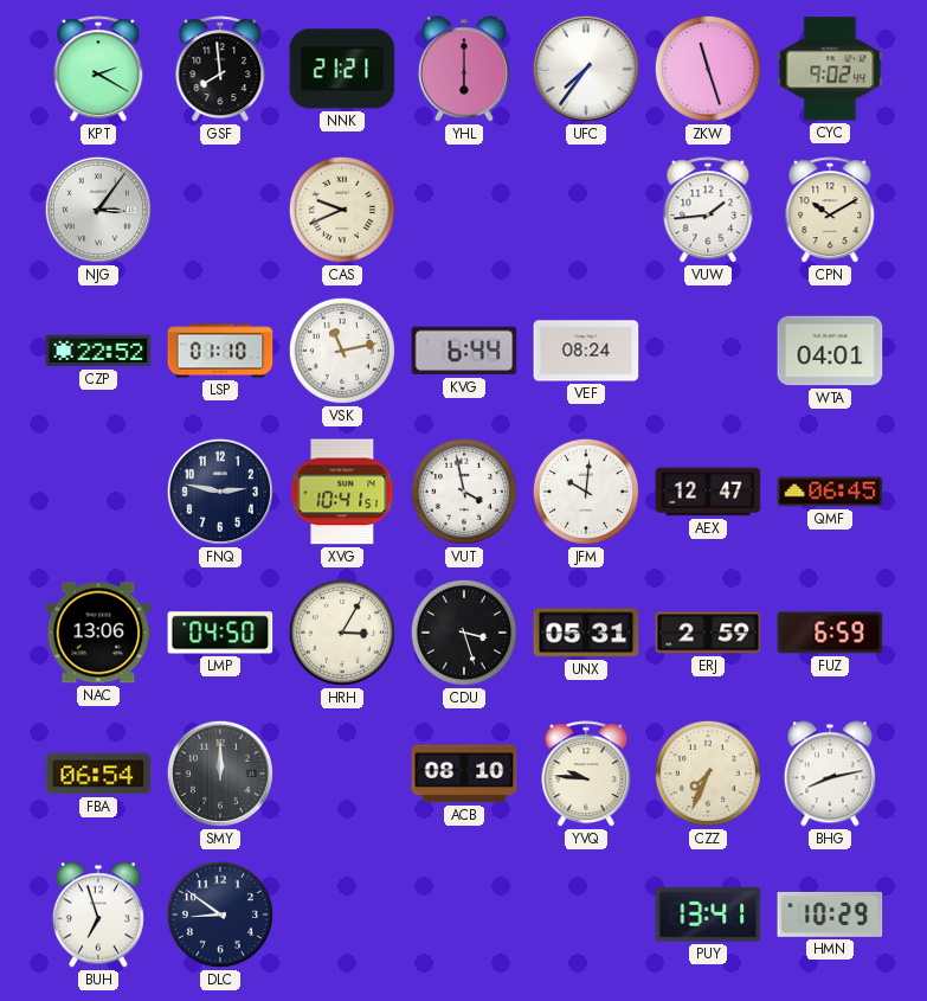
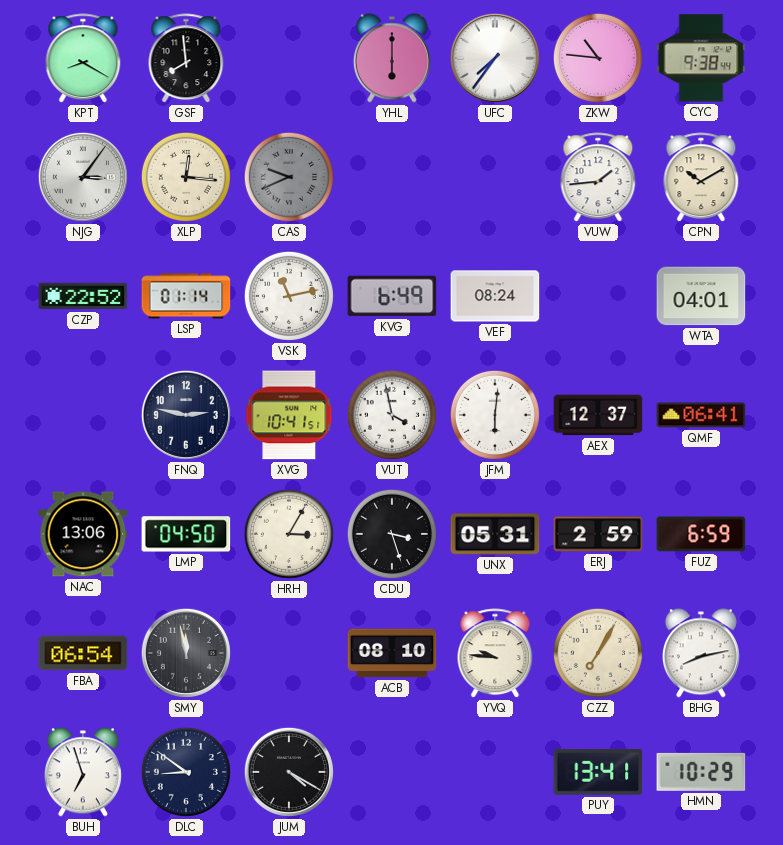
KPT: 2:20 -> 8:20
NNK: 21:21 -> none
ZKW: 11:27 -> 10:46
CYC: 9:02 -> 9:38
XLP: none -> 12:16
CAS dial: cream -> grey
LSP: 01:10 -> 01:14
KVG: 6:44 -> 6:49
JFM: 10:01 -> 6:01
AEX: 12:47 -> 12:37
QMF: 06:45 -> 06:41
SMY: 12:00 -> 11:58
CZZ: 7:34 -> 7:05
JUM: none -> 4:20
